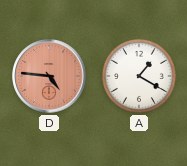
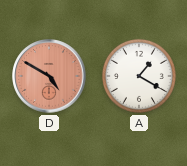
D: 4:46 -> 4:50
